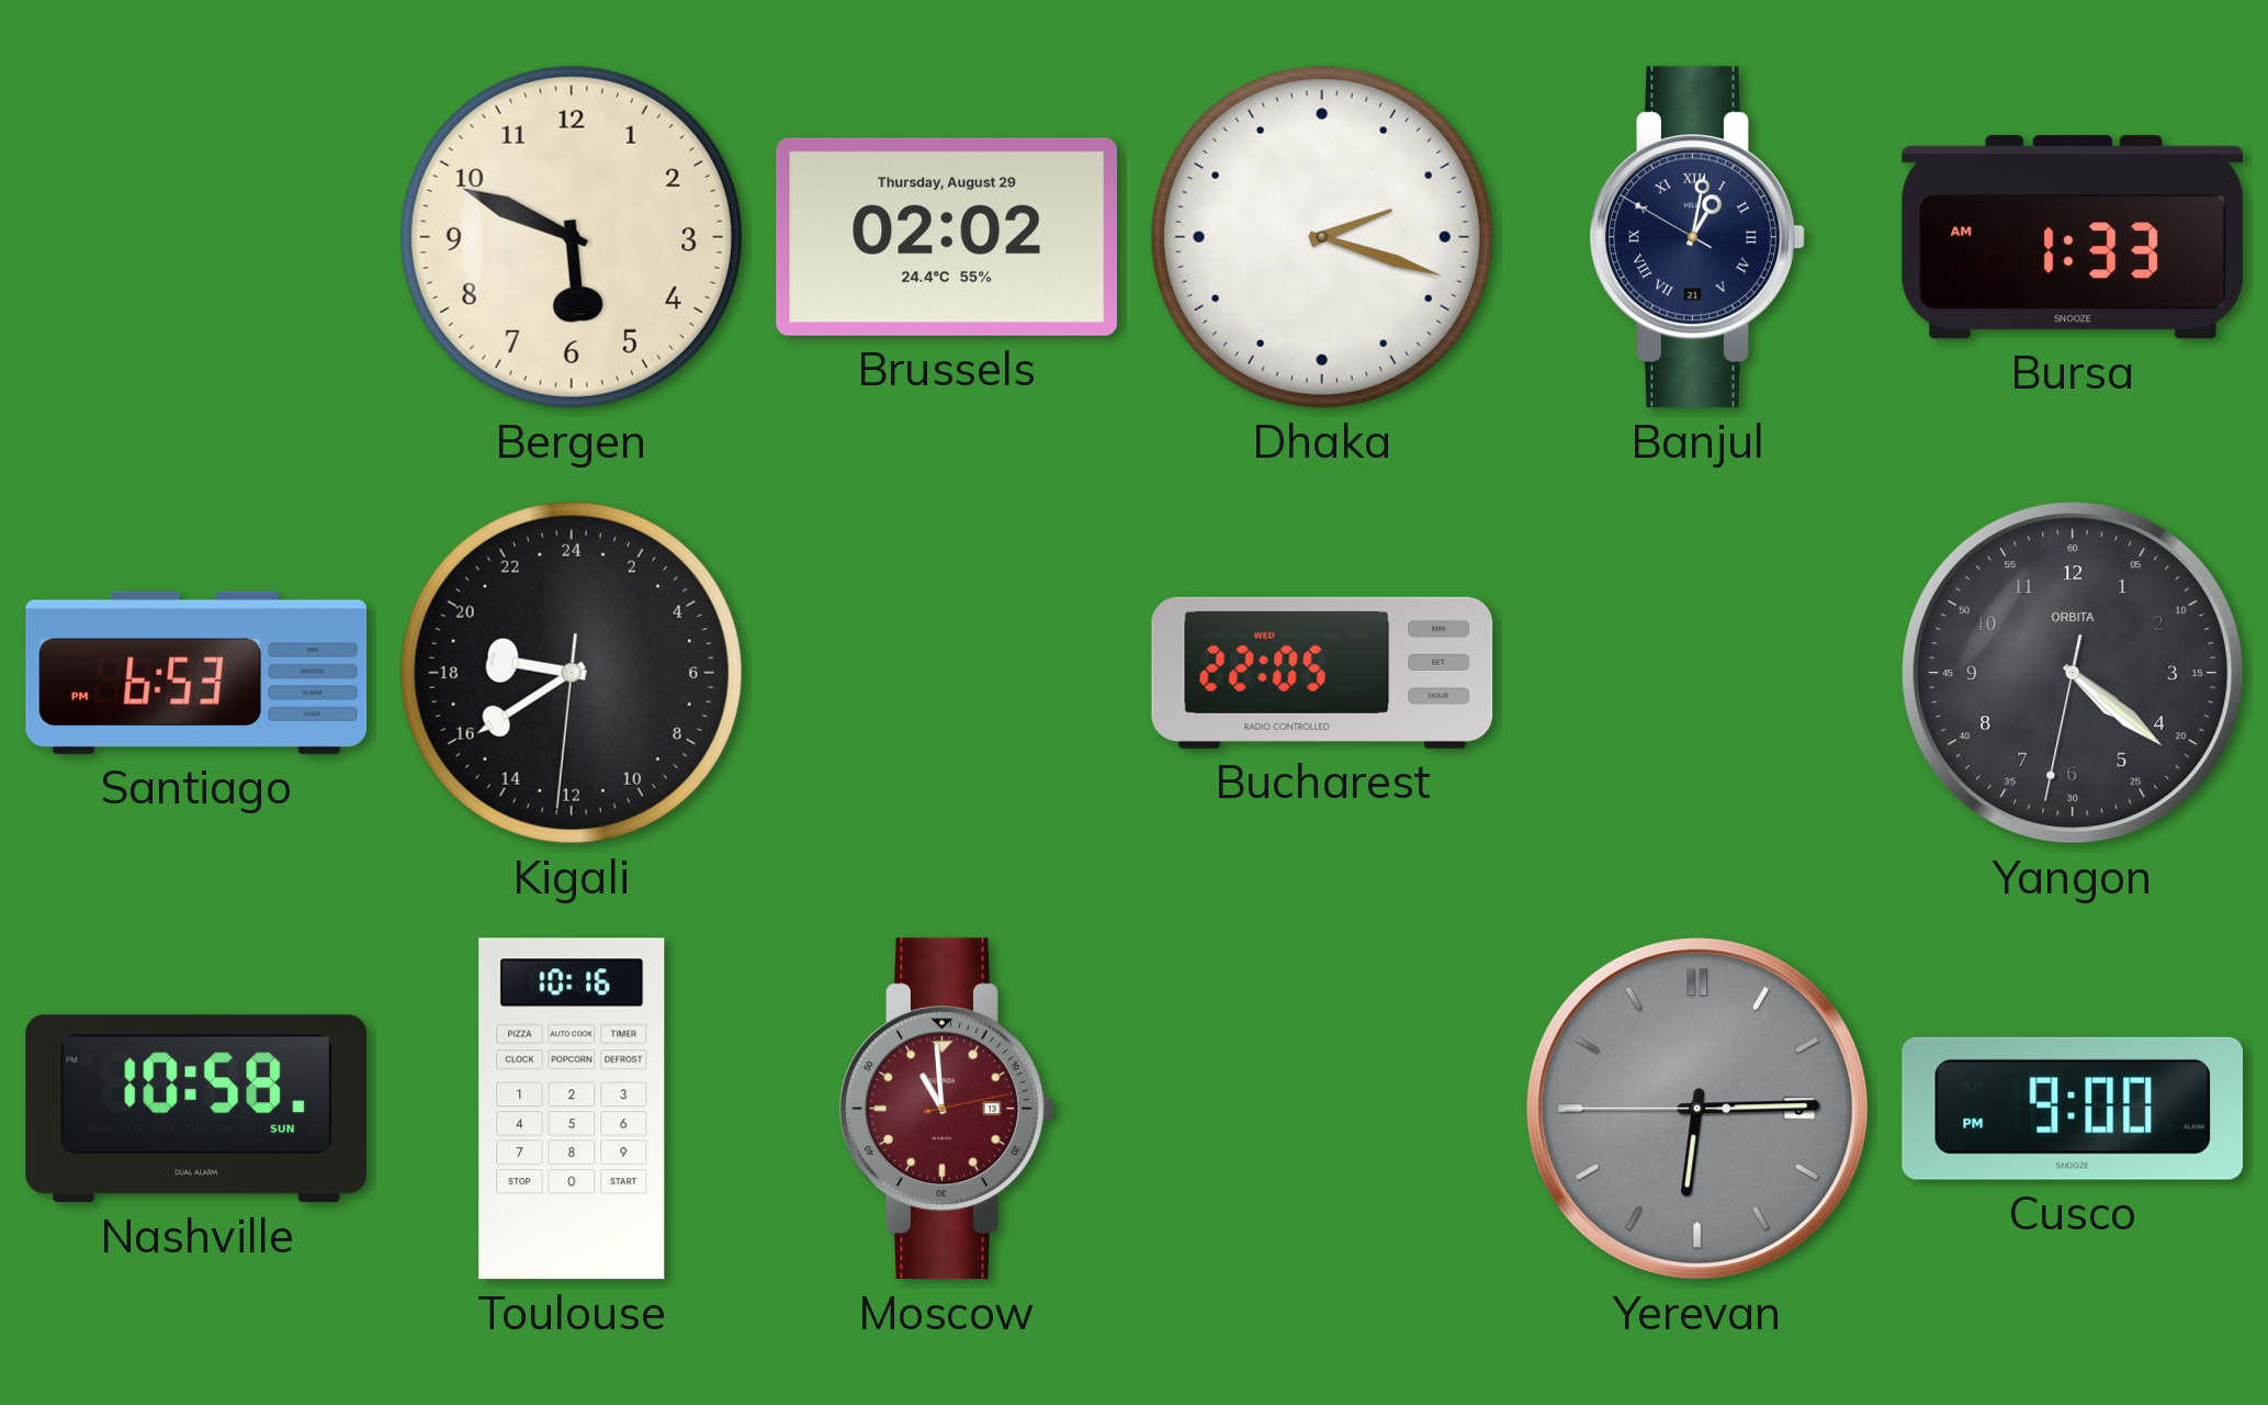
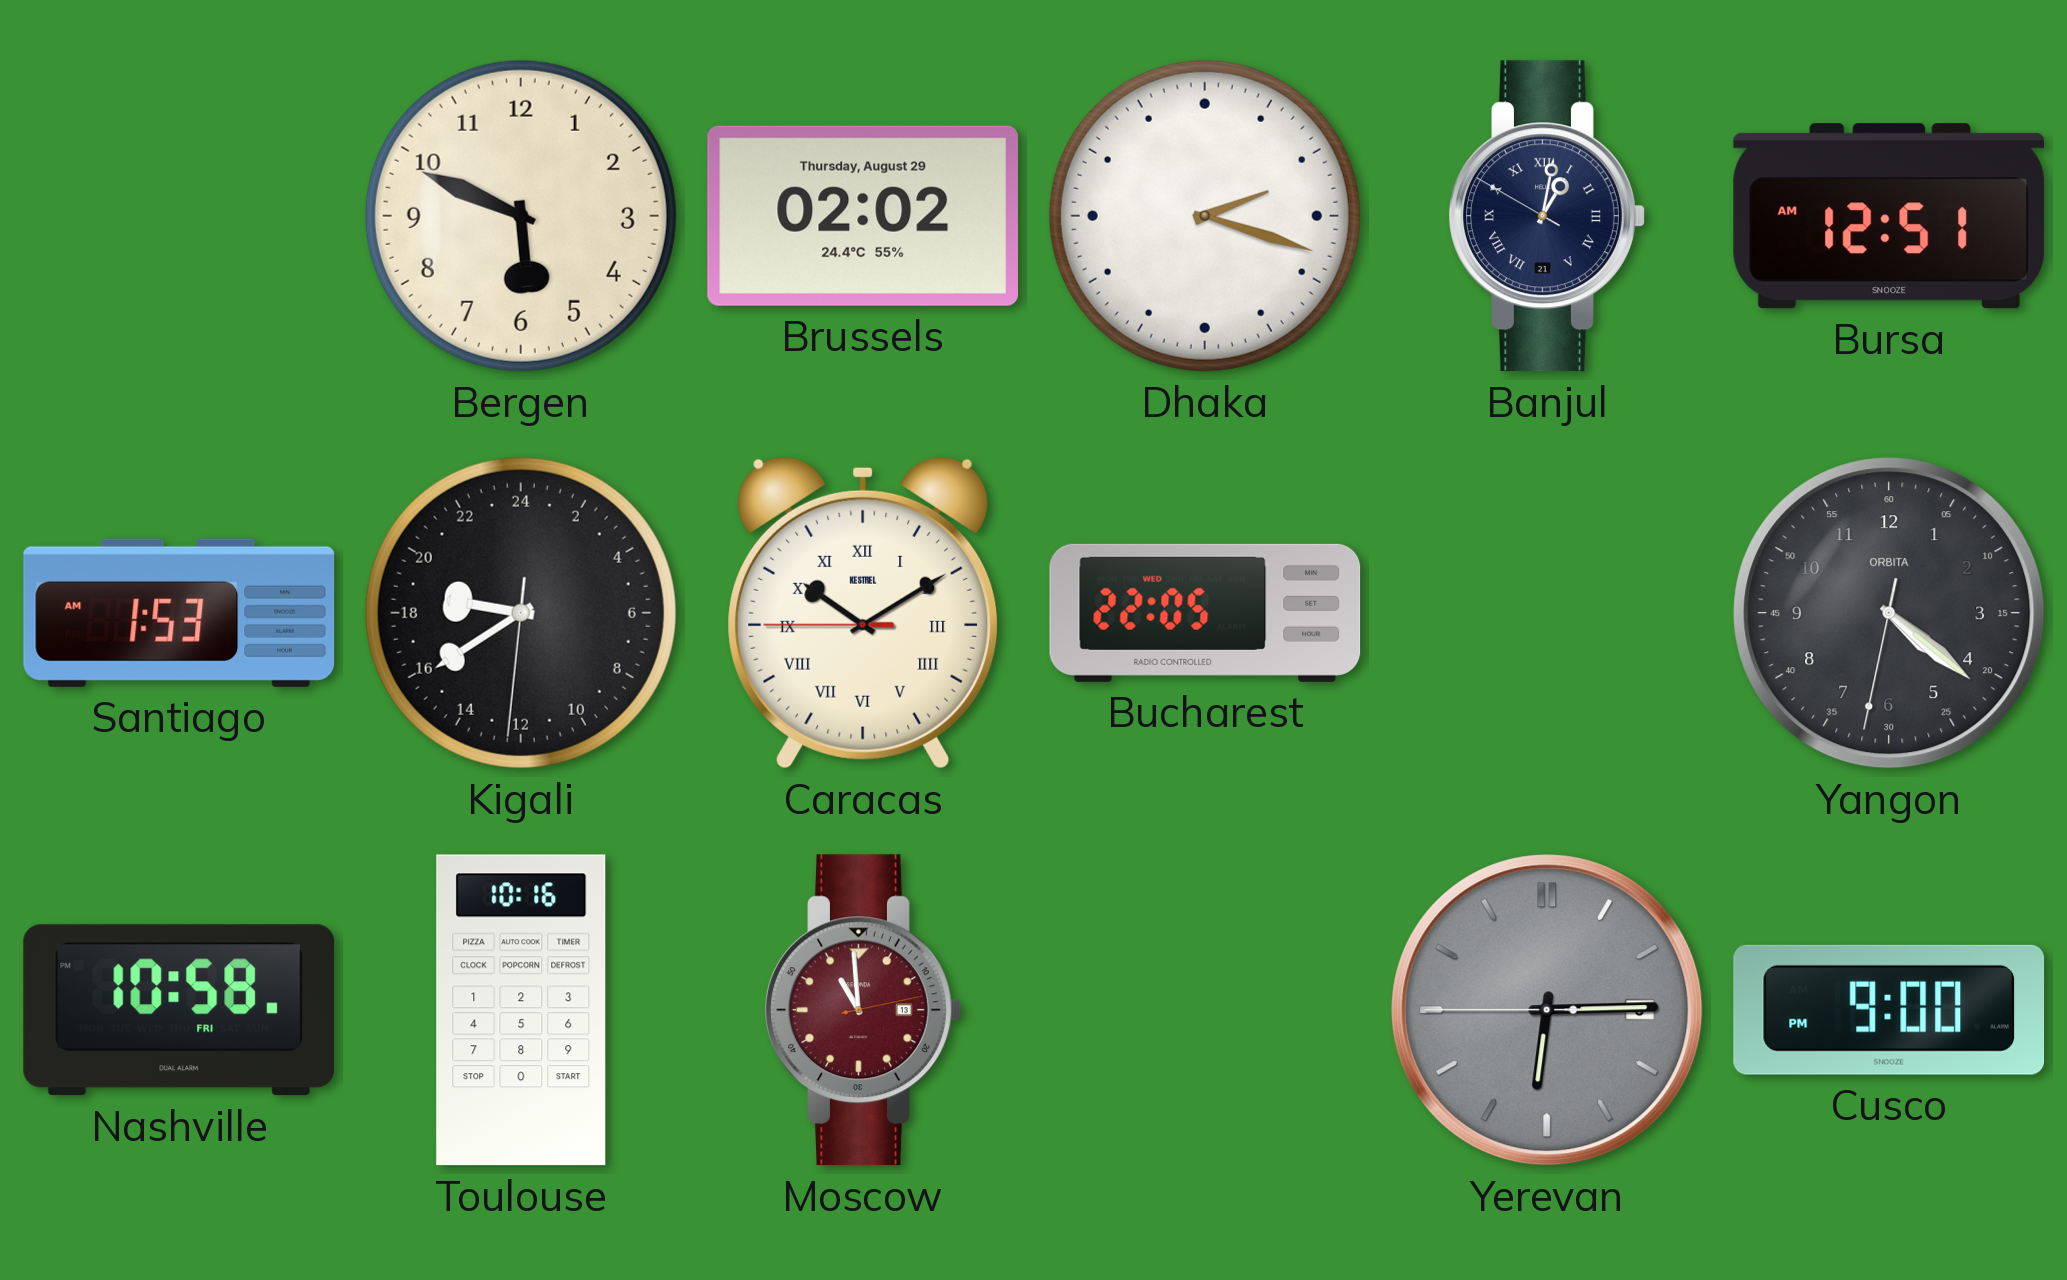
Bursa: 1:33 -> 12:51
Santiago: 6:53 -> 1:53
Caracas: none -> 10:09
Nashville date: SUN -> FRI
